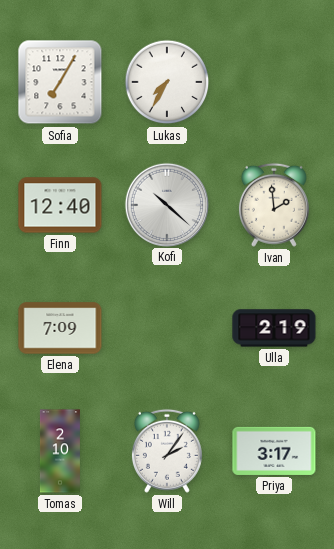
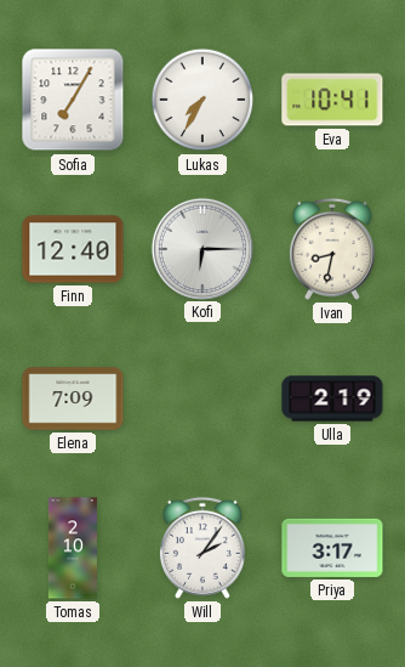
Eva: none -> 10:41
Kofi: 10:22 -> 6:15
Ivan: 1:59 -> 8:32
